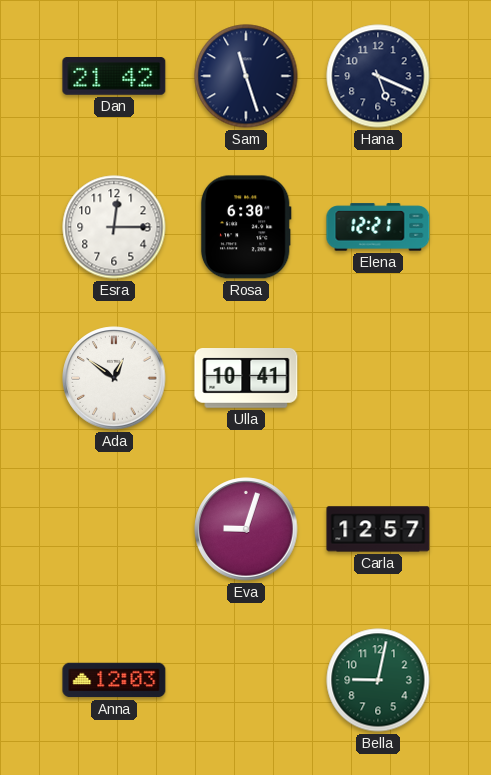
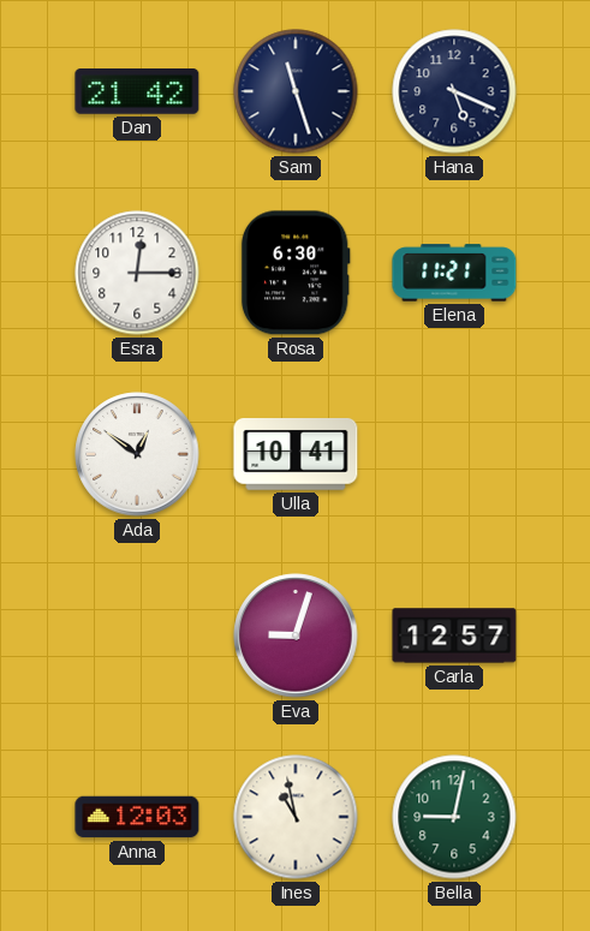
Elena: 12:21 -> 11:21
Ines: none -> 10:58
